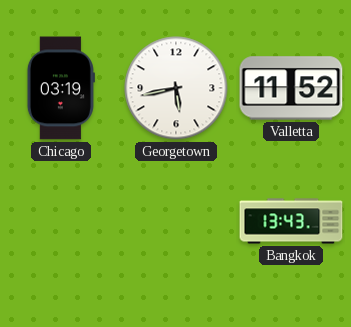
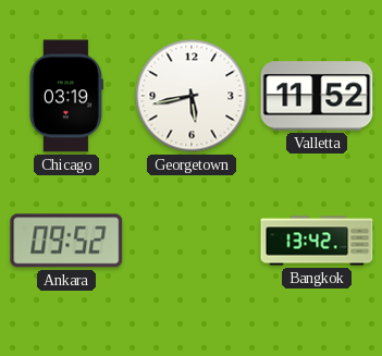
Ankara: none -> 09:52
Bangkok: 13:43 -> 13:42
